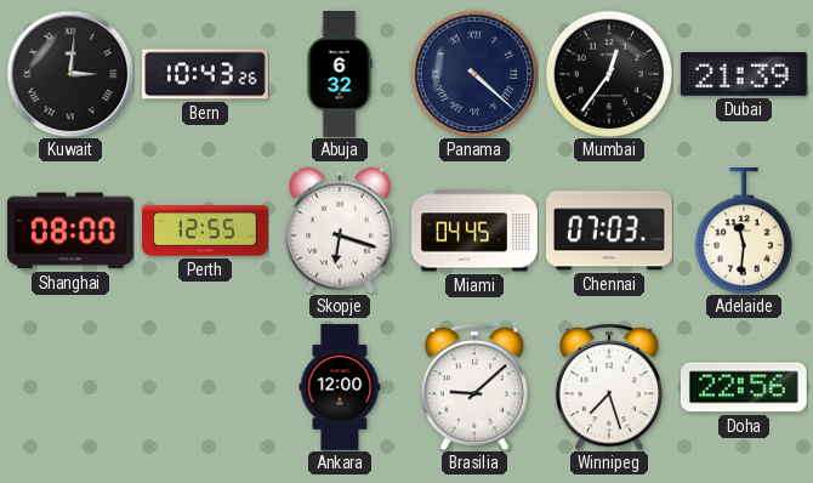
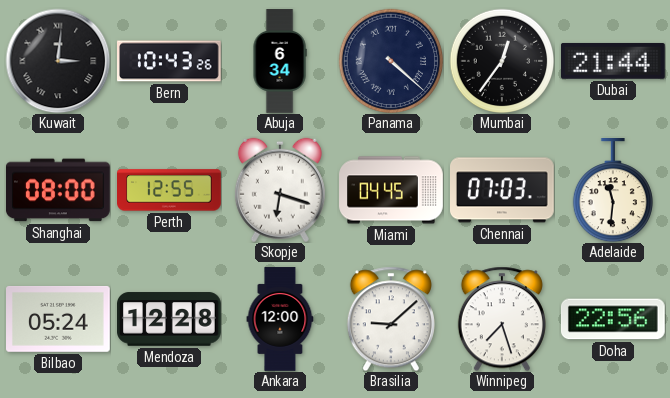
Abuja: 6:32 -> 6:34
Dubai: 21:39 -> 21:44
Bilbao: none -> 05:24
Mendoza: none -> 12:28
